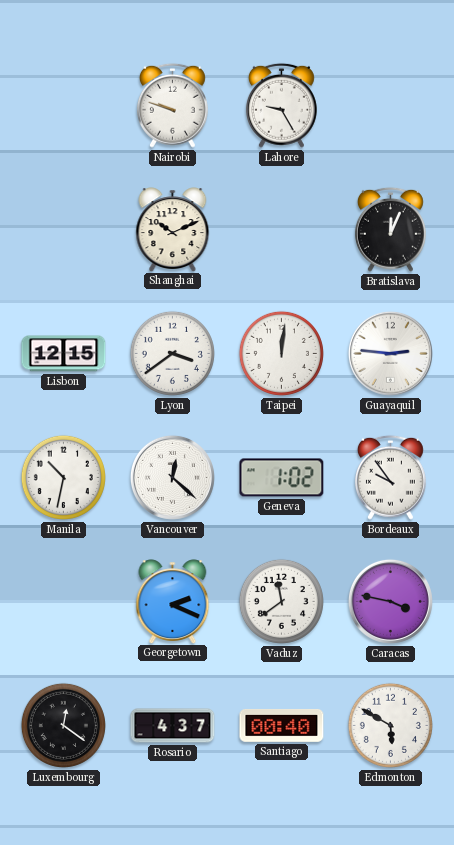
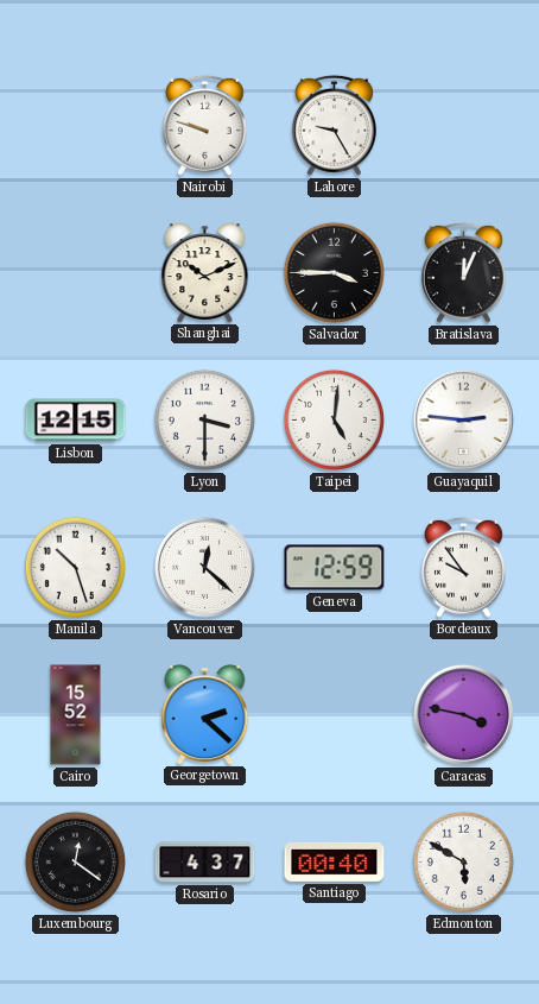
Salvador: none -> 3:45
Lyon: 3:39 -> 3:30
Taipei: 12:01 -> 5:01
Manila: 10:32 -> 10:27
Geneva: 1:02 -> 12:59
Cairo: none -> 15:52
Georgetown: 2:19 -> 2:22
Vaduz: 11:39 -> none
